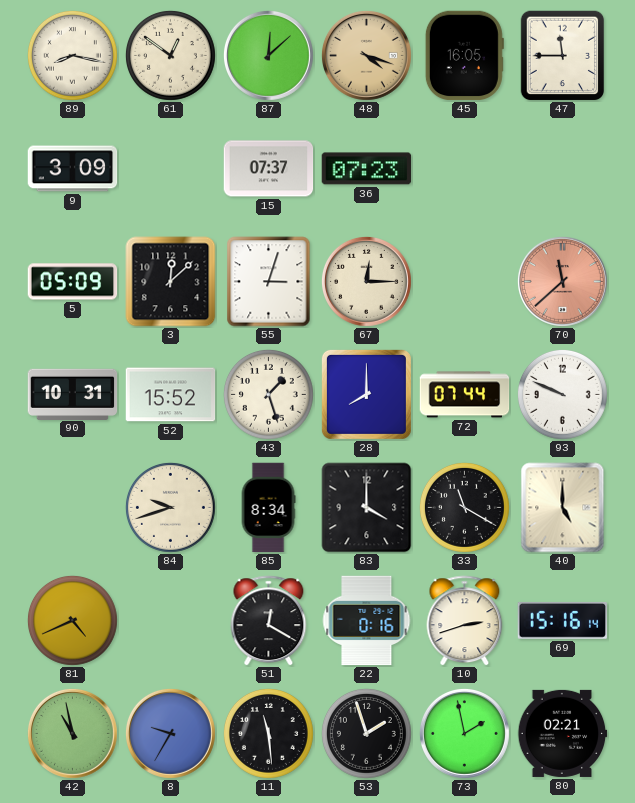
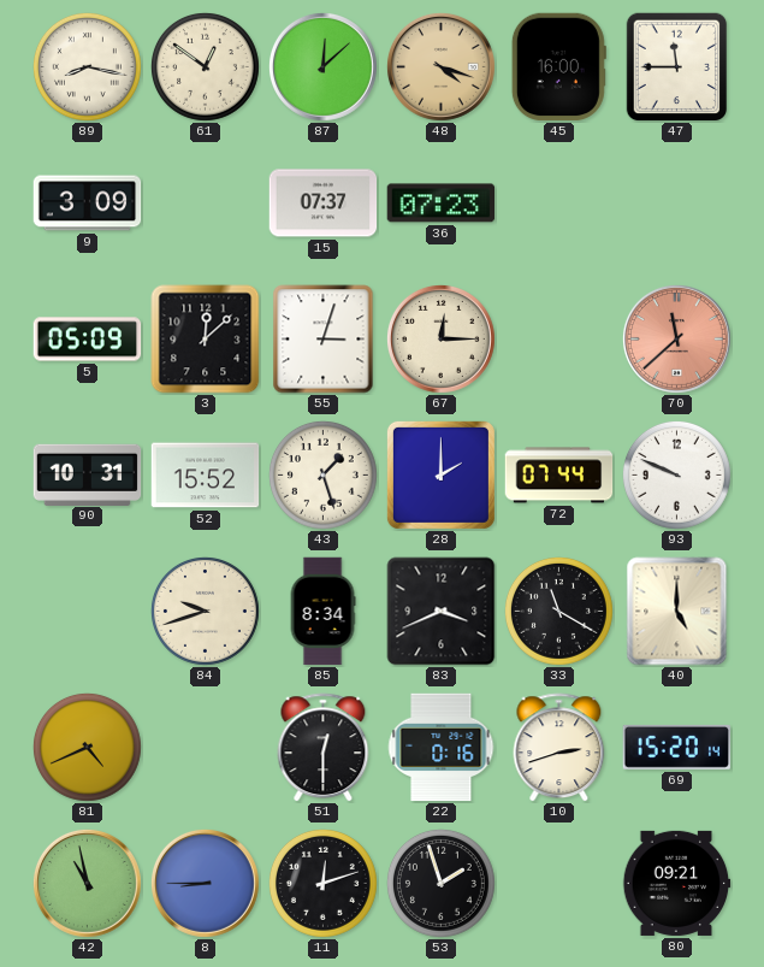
45: 16:05 -> 16:00
28: 8:00 -> 2:00
83: 4:00 -> 3:41
51: 12:20 -> 12:30
69: 15:16 -> 15:20
8: 9:35 -> 8:45
11: 11:29 -> 12:12
73: 1:58 -> none
80: 02:21 -> 09:21
